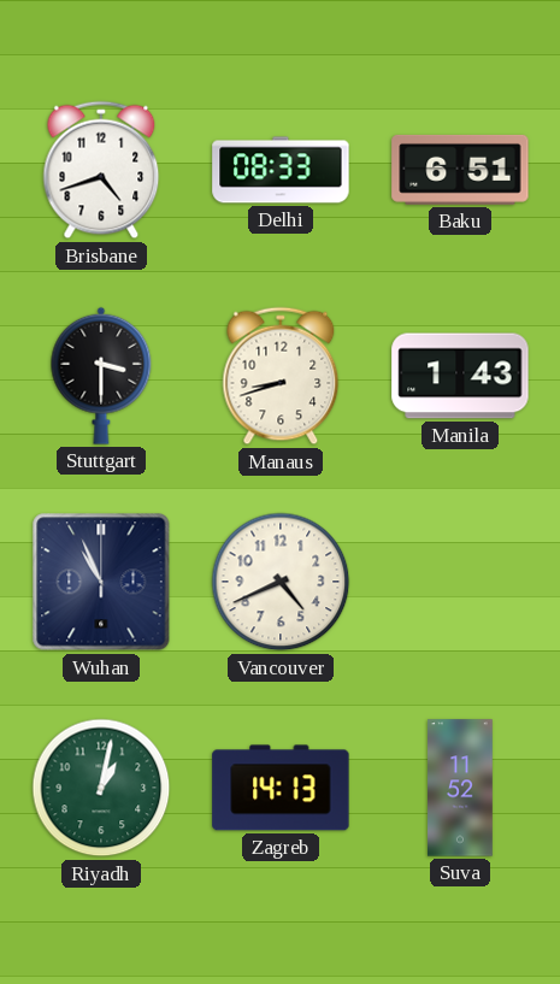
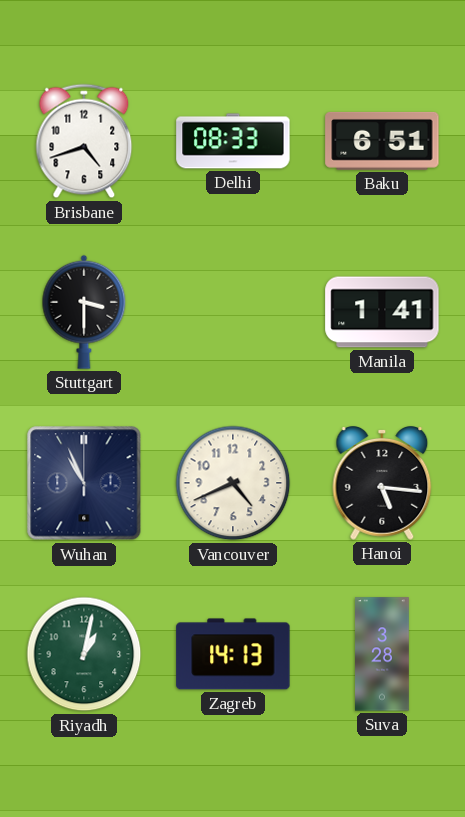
Manaus: 8:42 -> none
Manila: 1:43 -> 1:41
Hanoi: none -> 5:16
Suva: 11:52 -> 3:28
